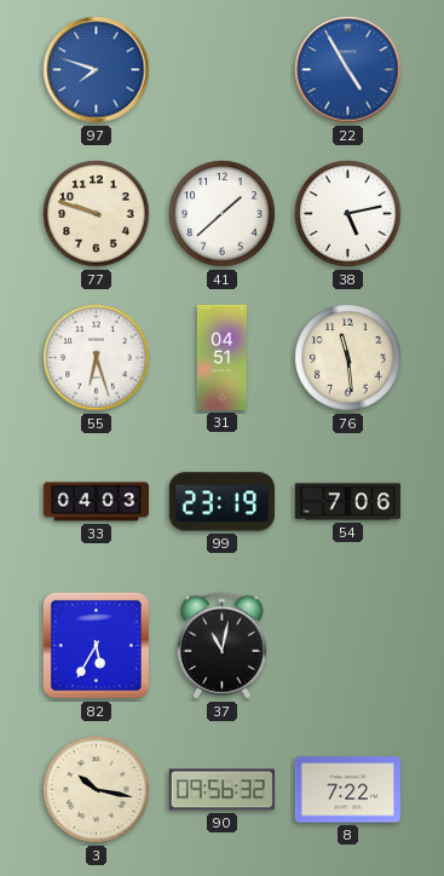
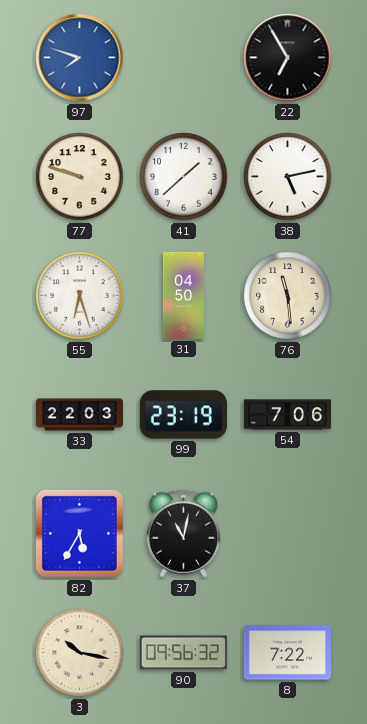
22: 4:55 -> 6:55
22 dial: blue -> black
31: 04:51 -> 04:50
33: 04:03 -> 22:03
